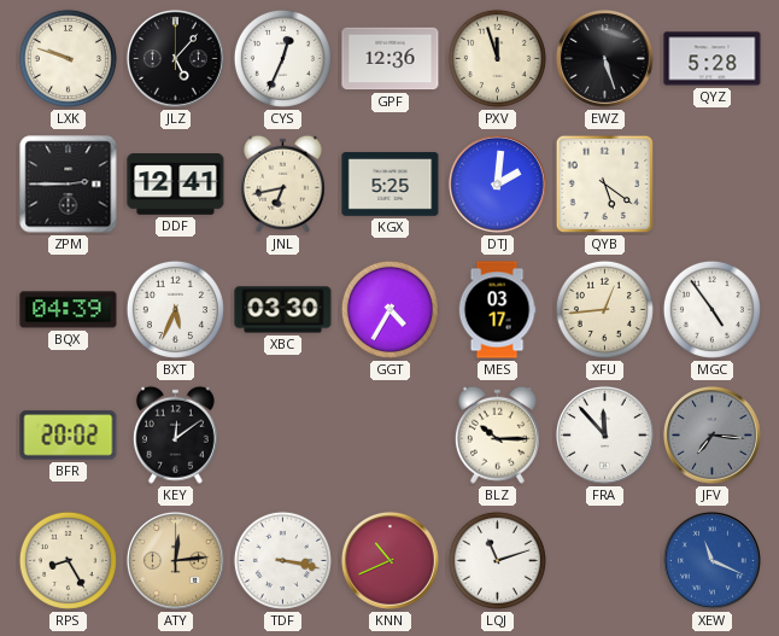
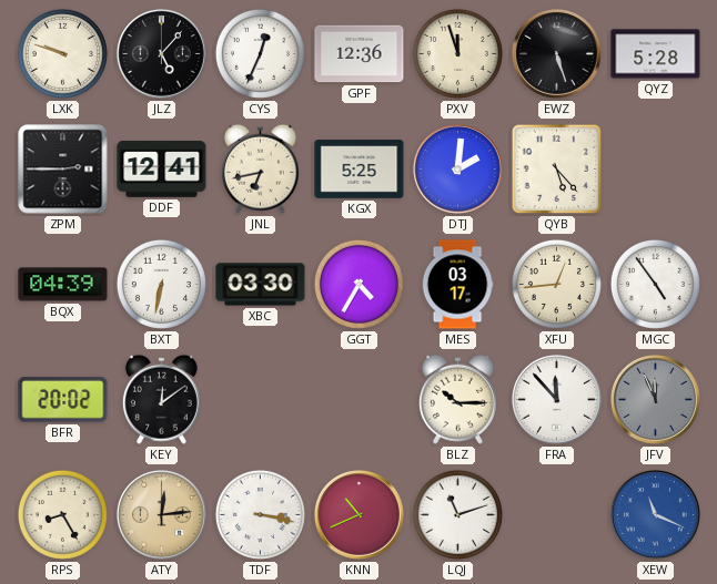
QYB: 5:21 -> 5:23
BXT: 5:34 -> 6:32
JFV: 7:16 -> 11:56
